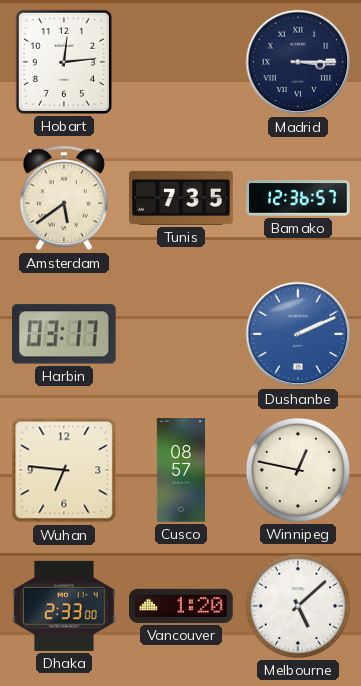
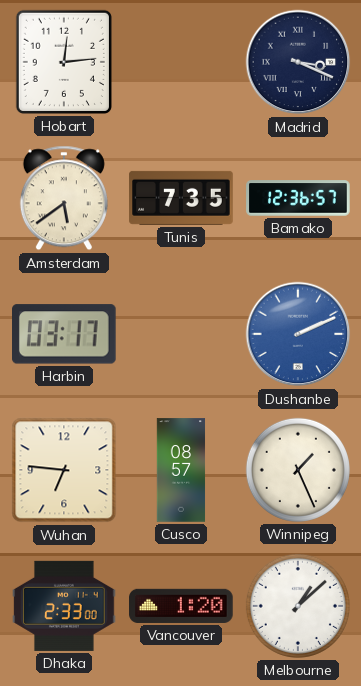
Madrid: 3:15 -> 3:19
Winnipeg: 12:47 -> 1:26
Melbourne: 5:08 -> 1:08
